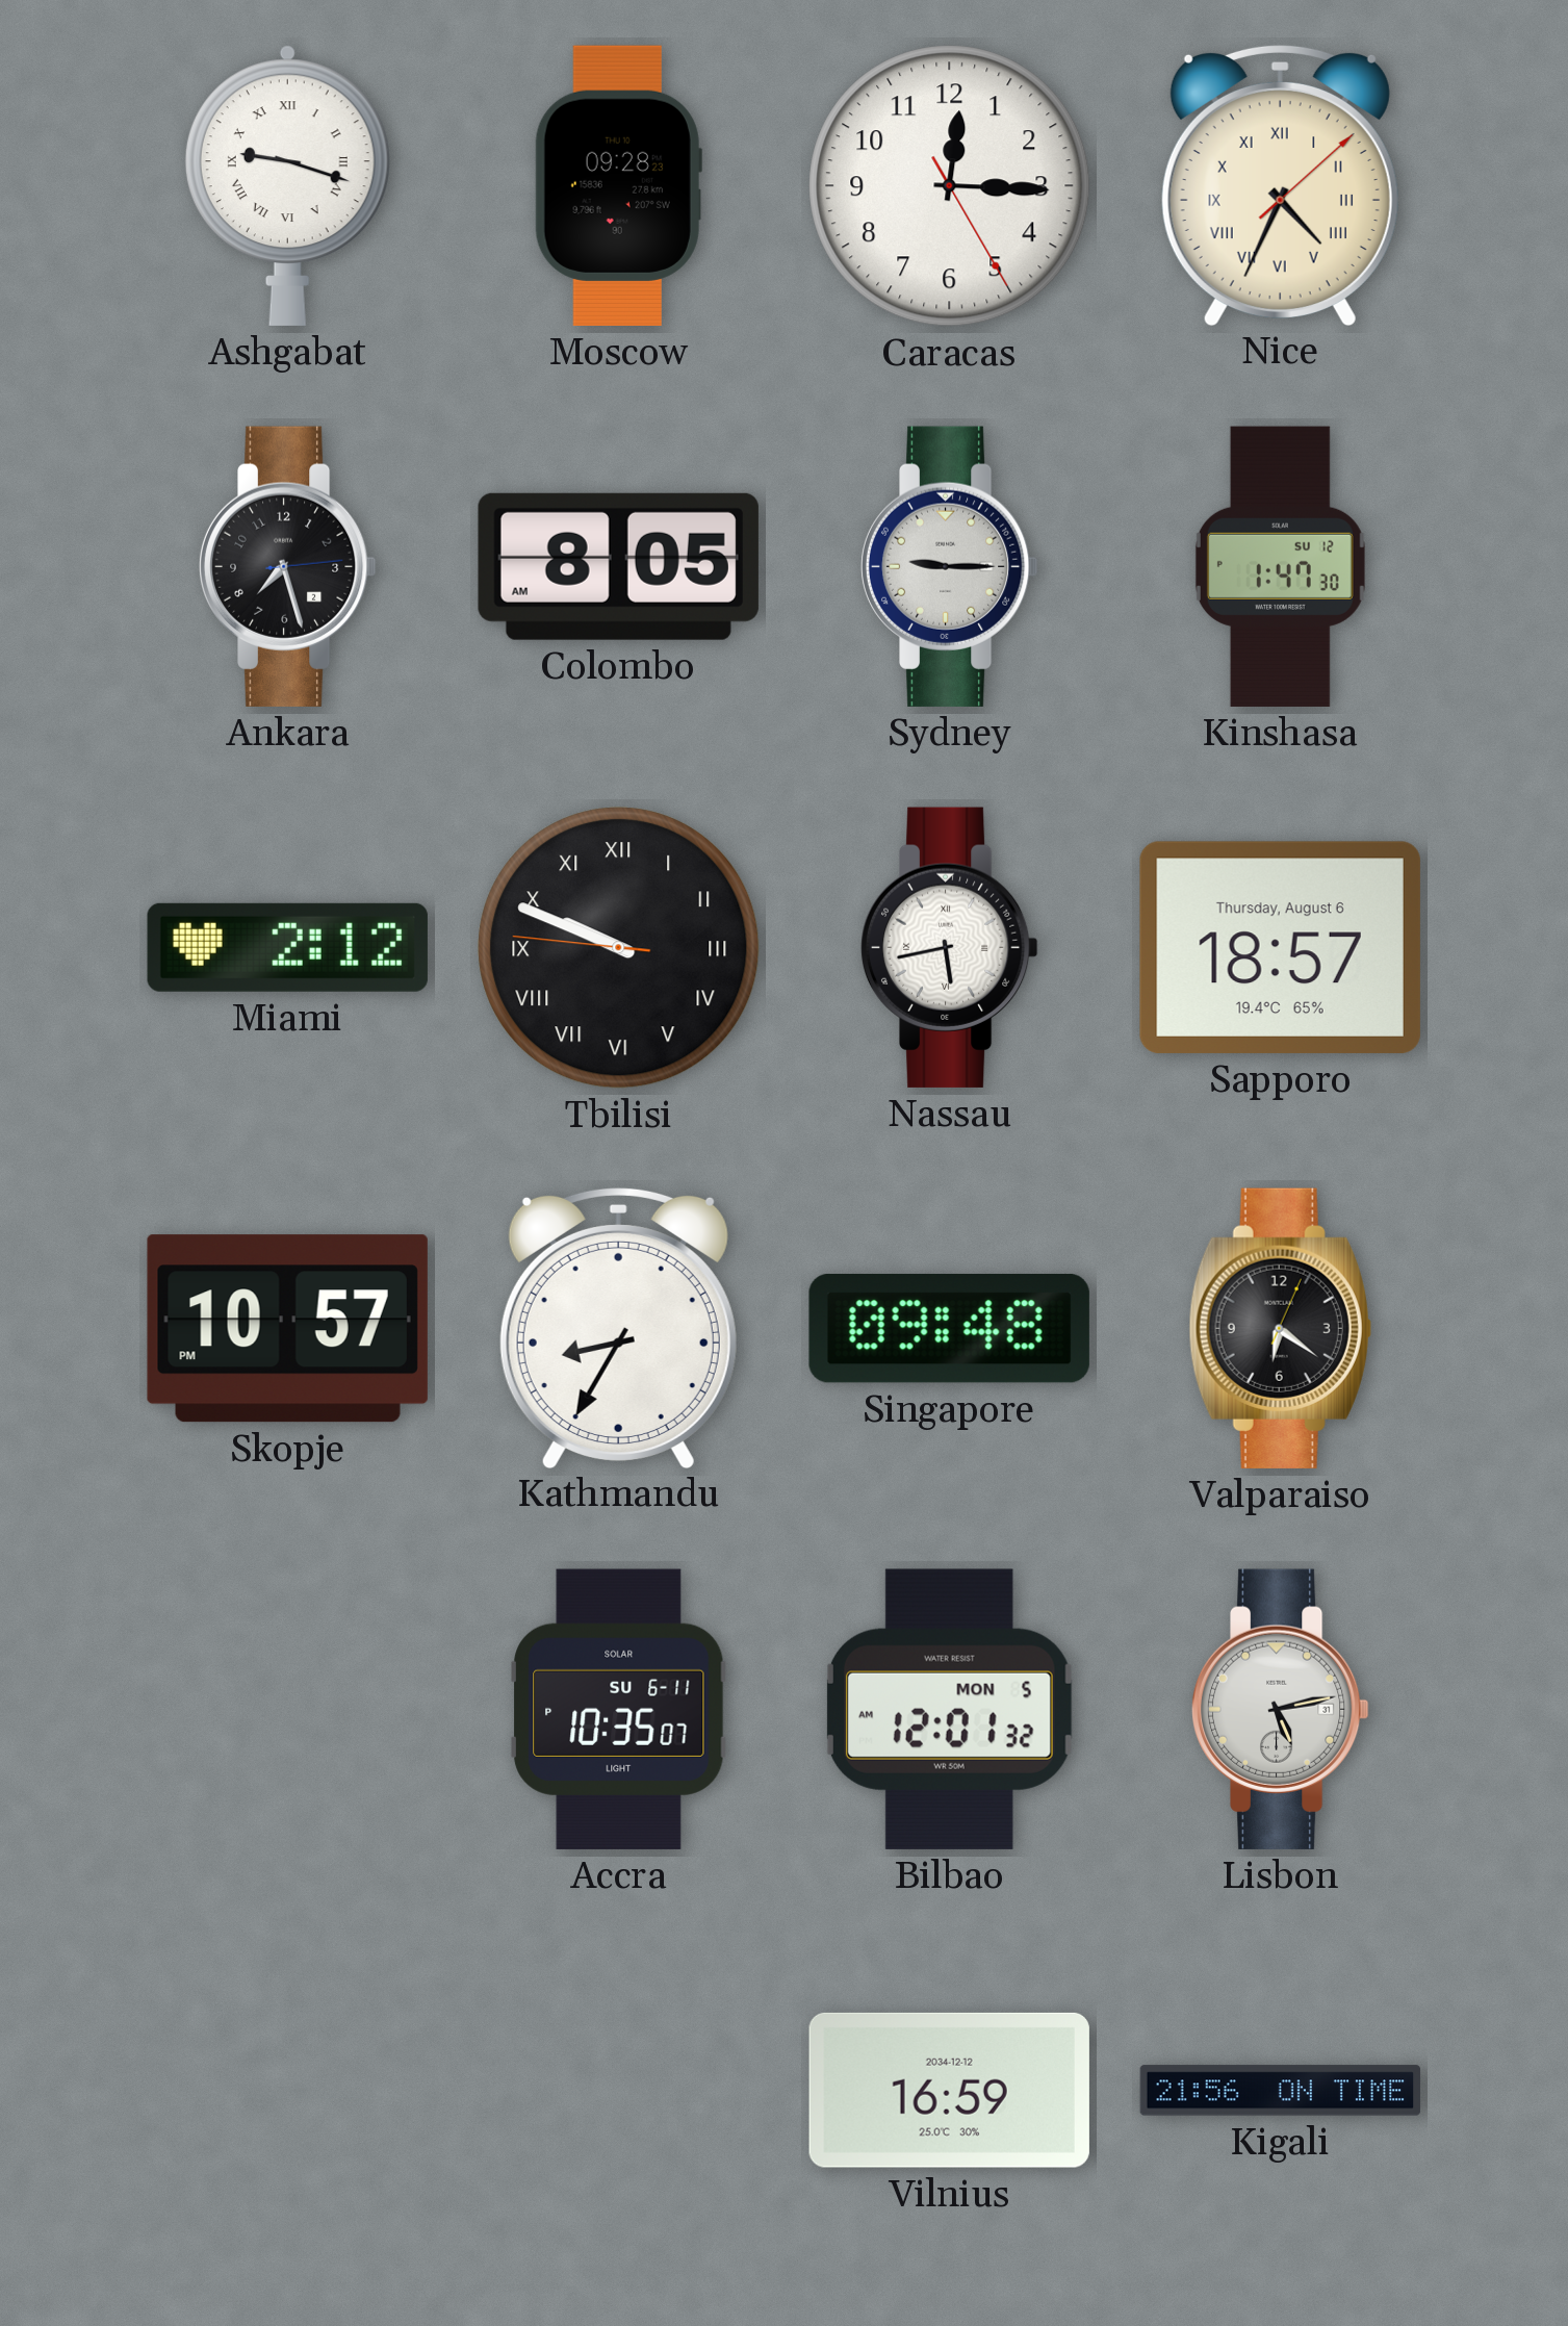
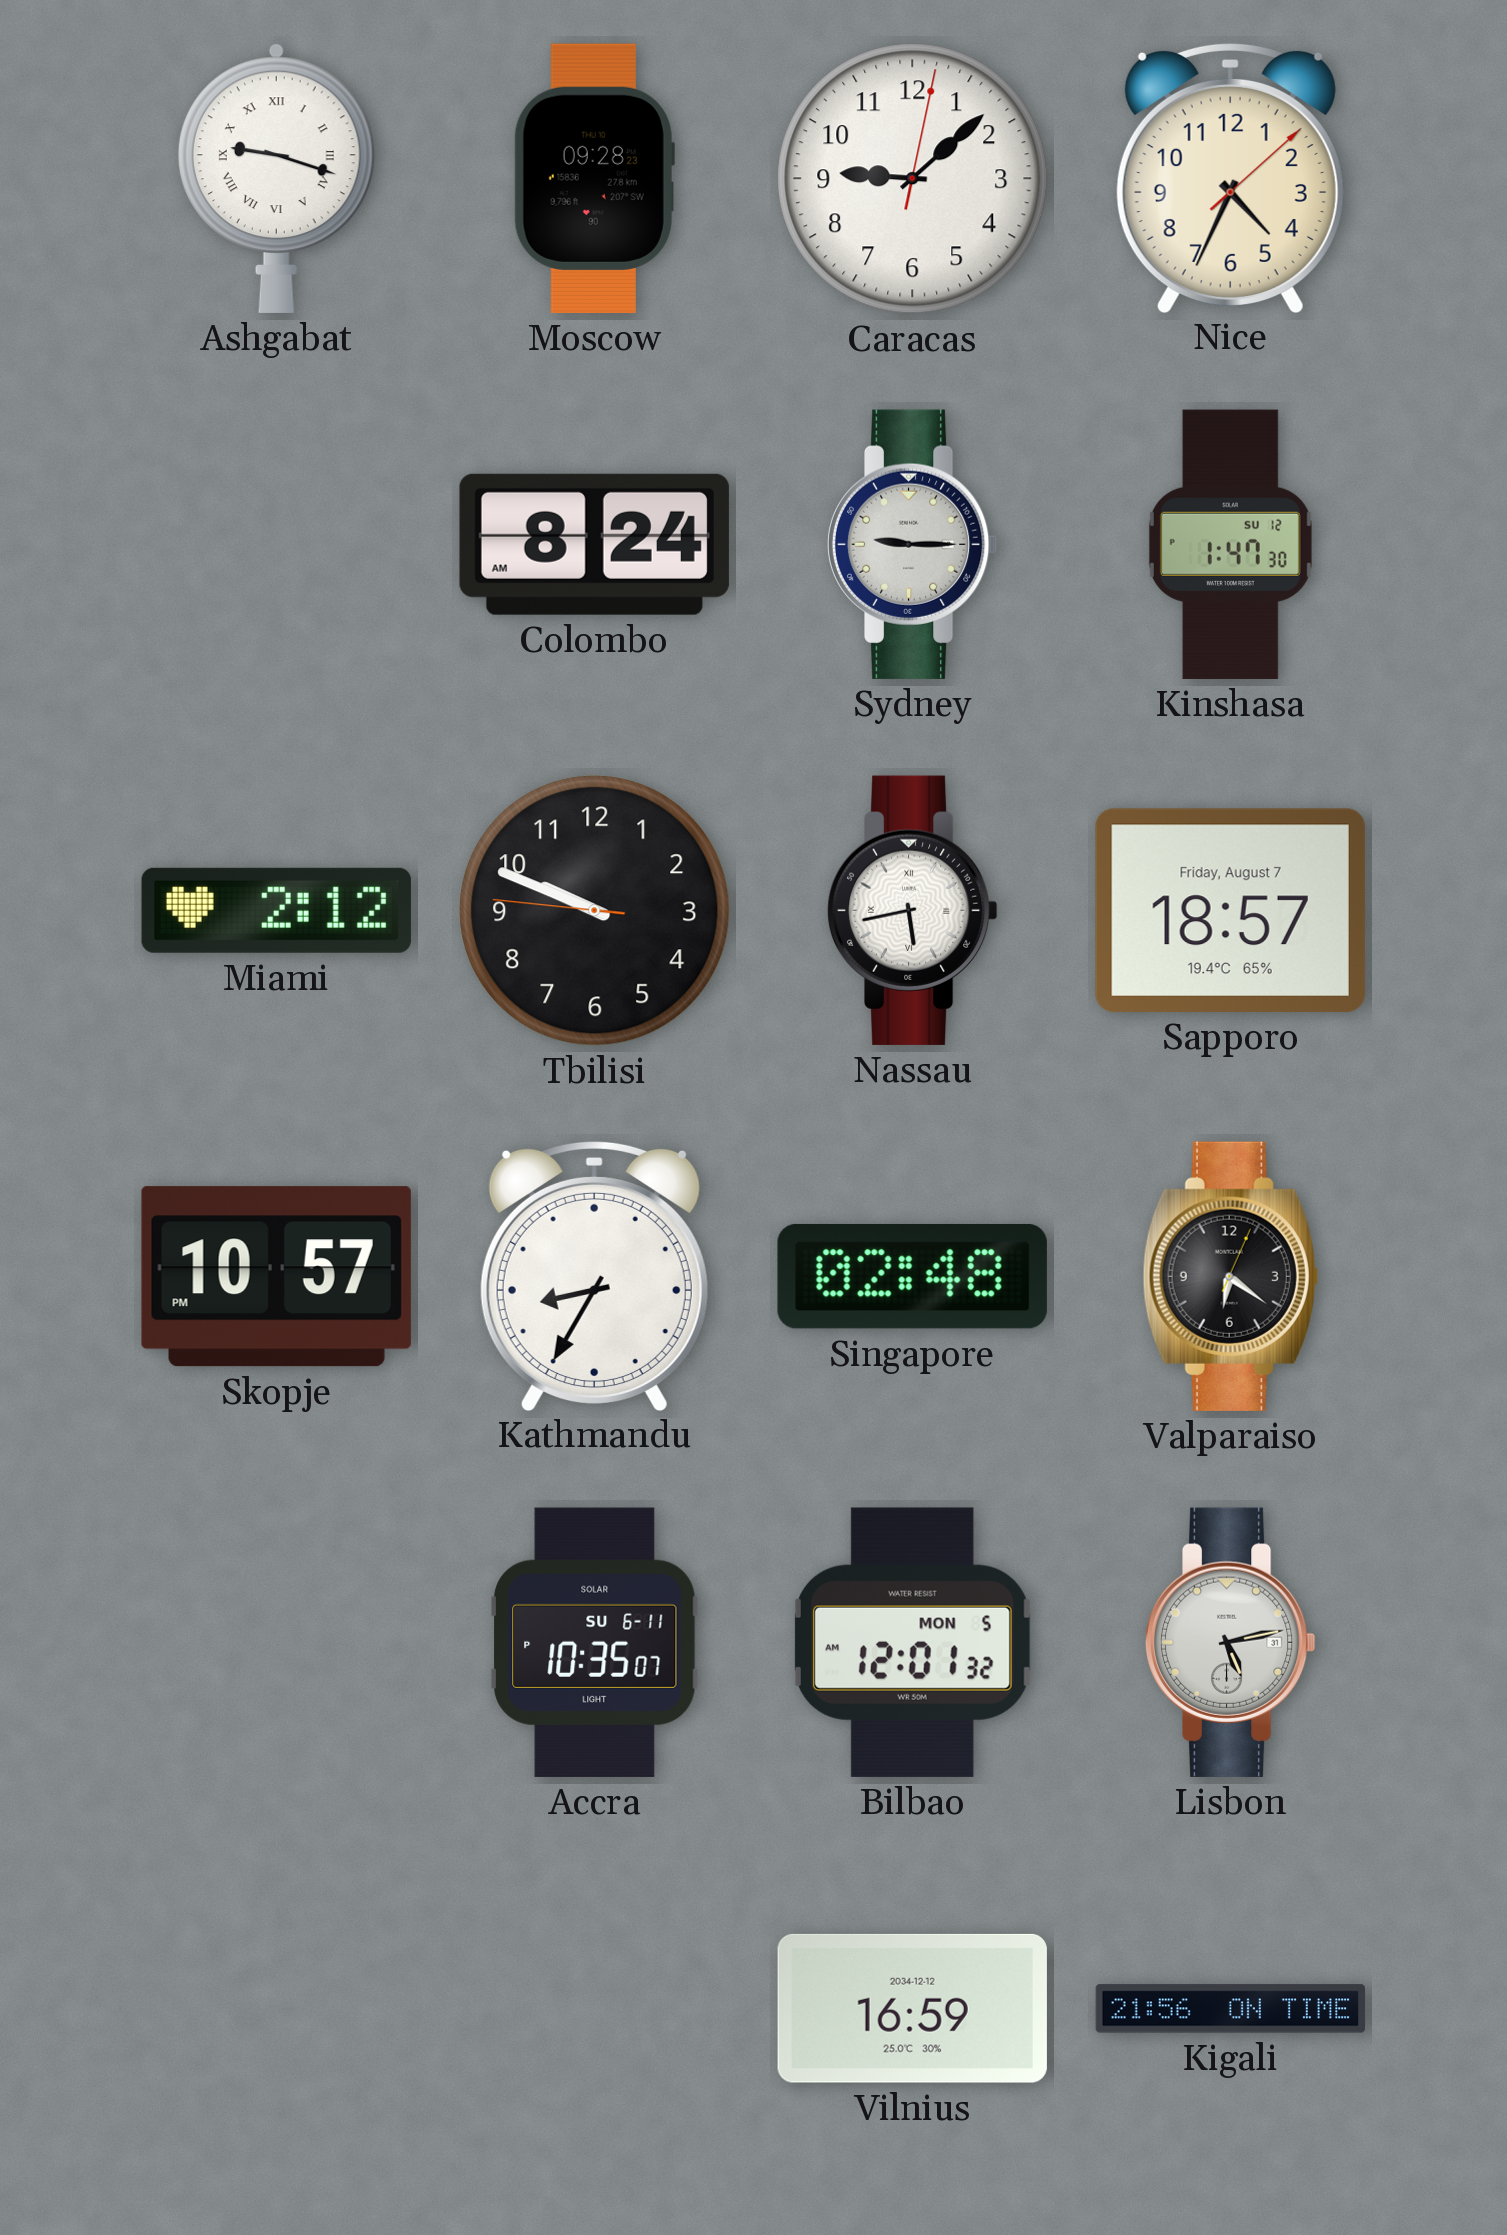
Caracas: 12:15 -> 9:08
Nice numerals: Roman -> Arabic
Ankara: 7:27 -> none
Colombo: 8:05 -> 8:24
Tbilisi numerals: Roman -> Arabic
Sapporo date: Thursday, August 6 -> Friday, August 7
Singapore: 09:48 -> 02:48
